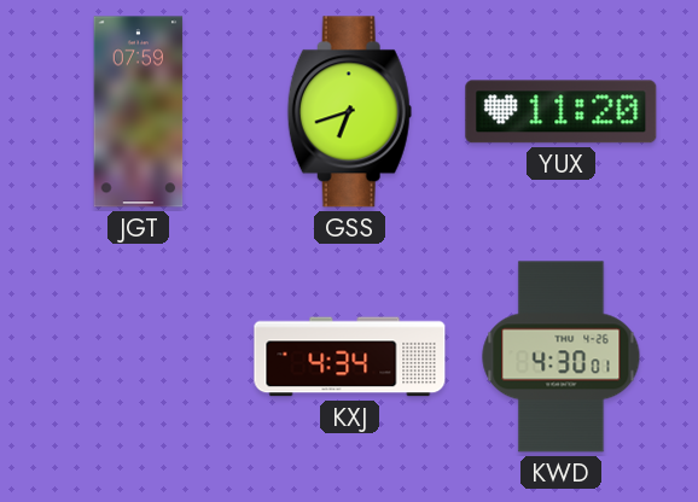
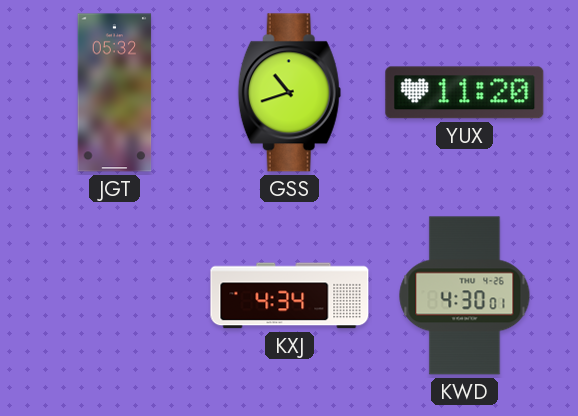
JGT: 07:59 -> 05:32
GSS: 6:42 -> 10:42
